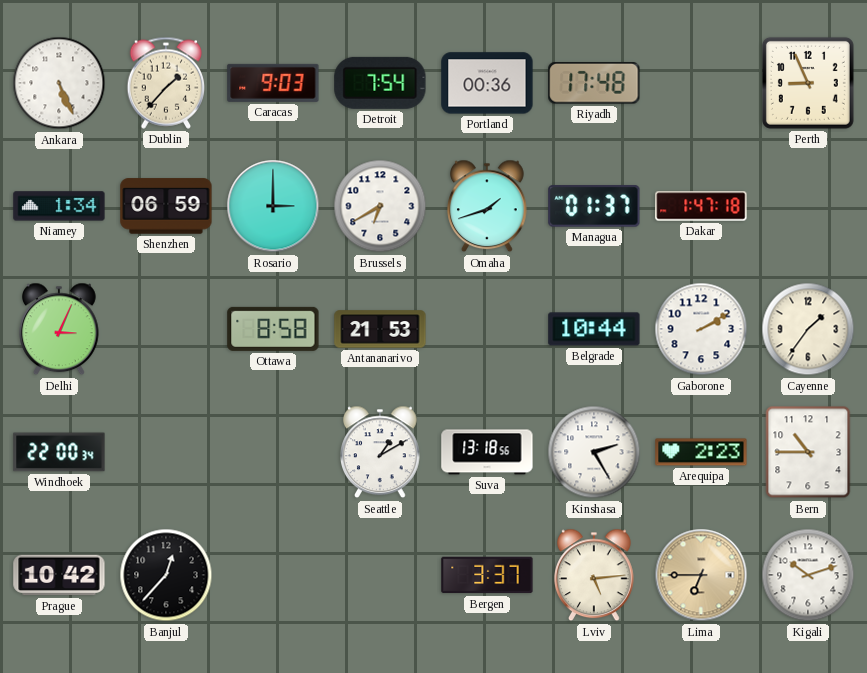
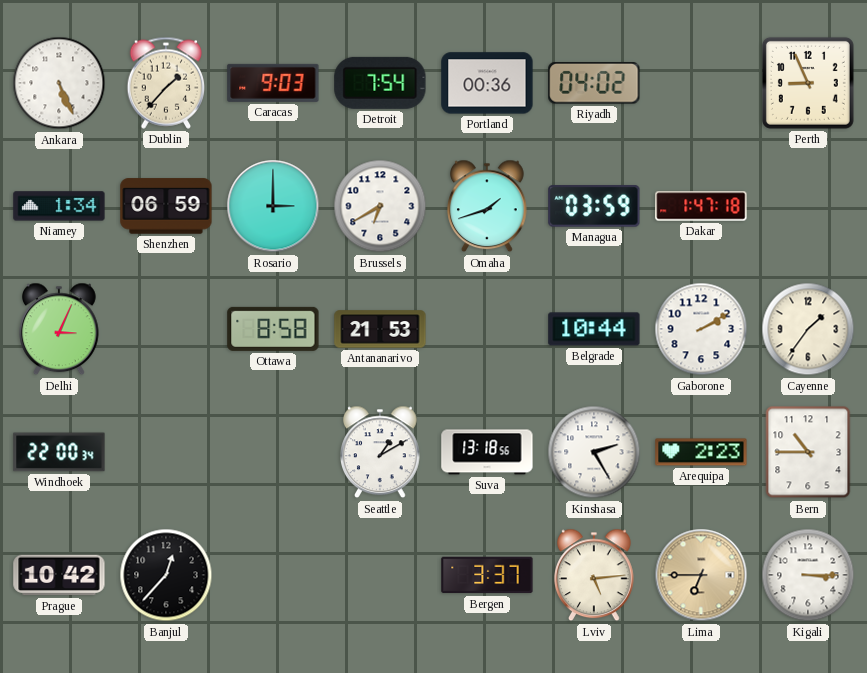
Riyadh: 17:48 -> 04:02
Managua: 01:37 -> 03:59
Kigali: 10:12 -> 3:15
